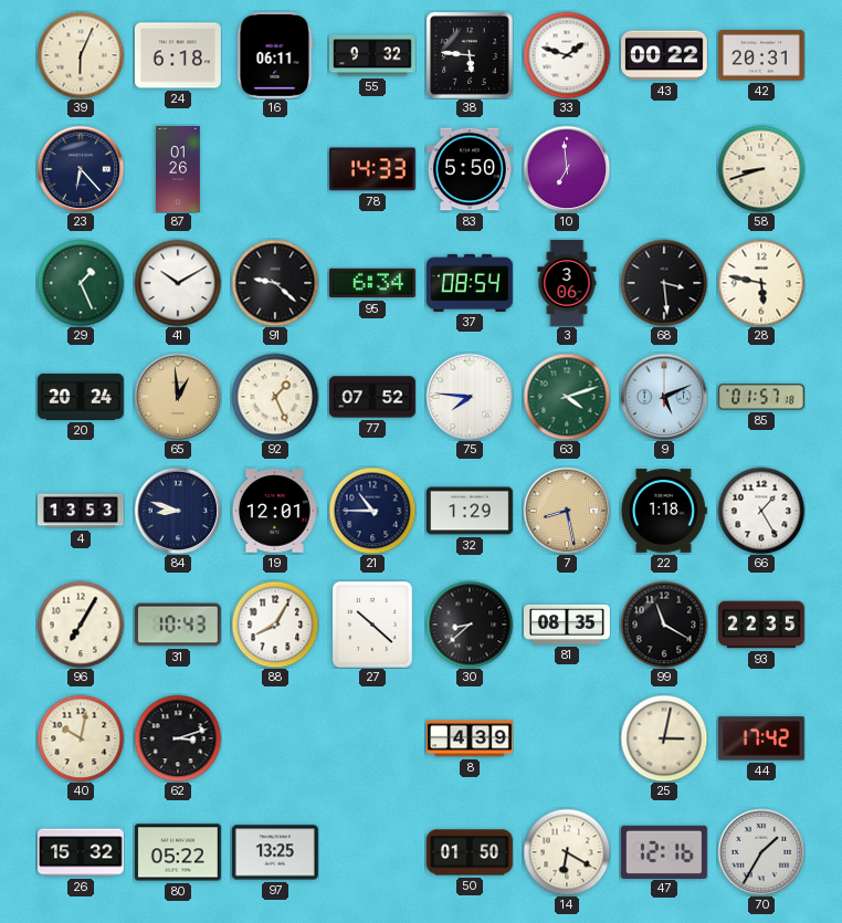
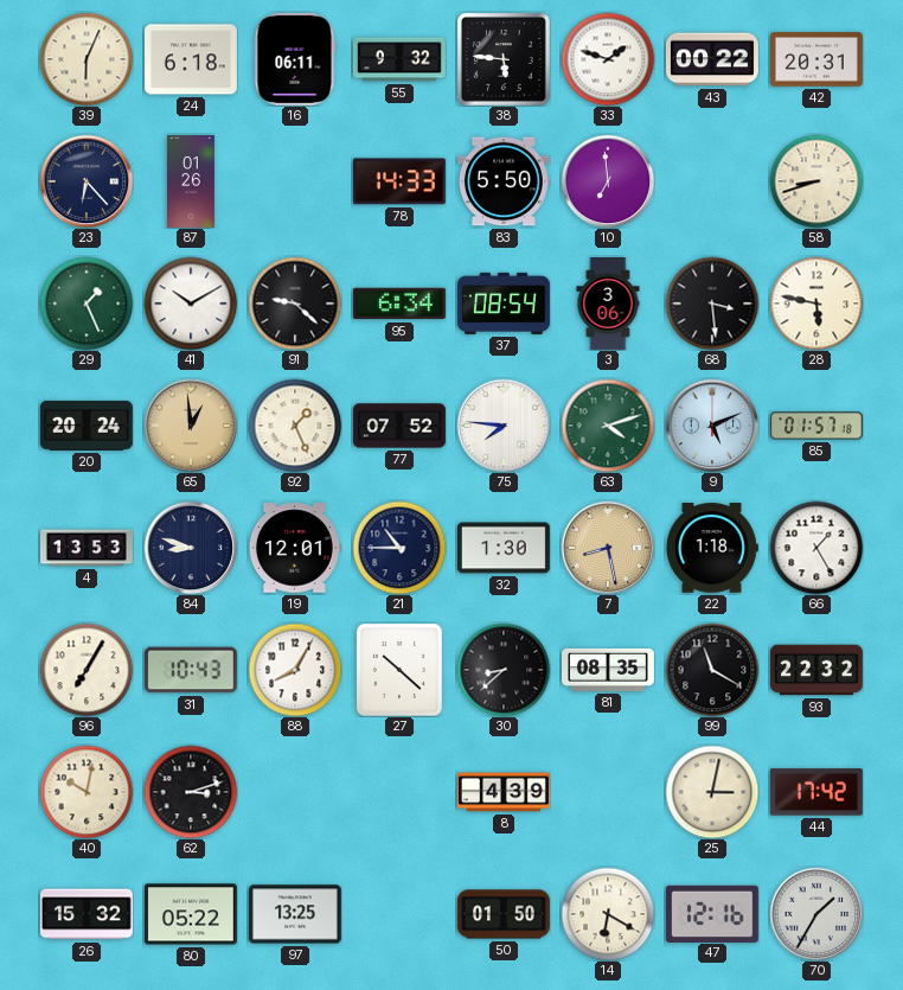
32: 1:29 -> 1:30
93: 22:35 -> 22:32
